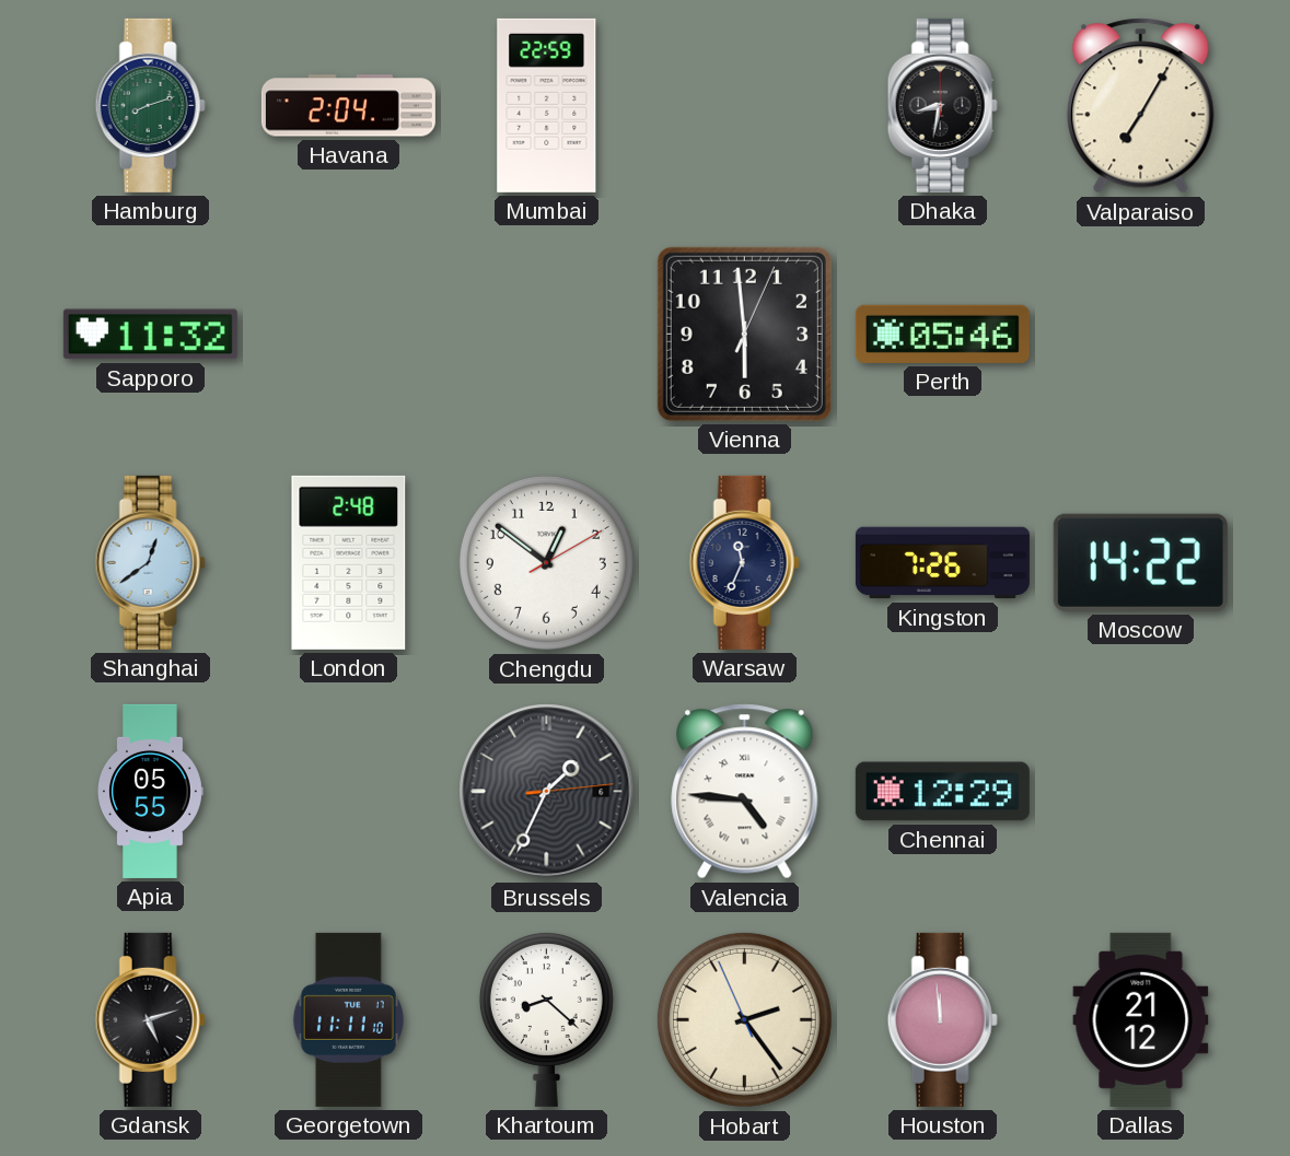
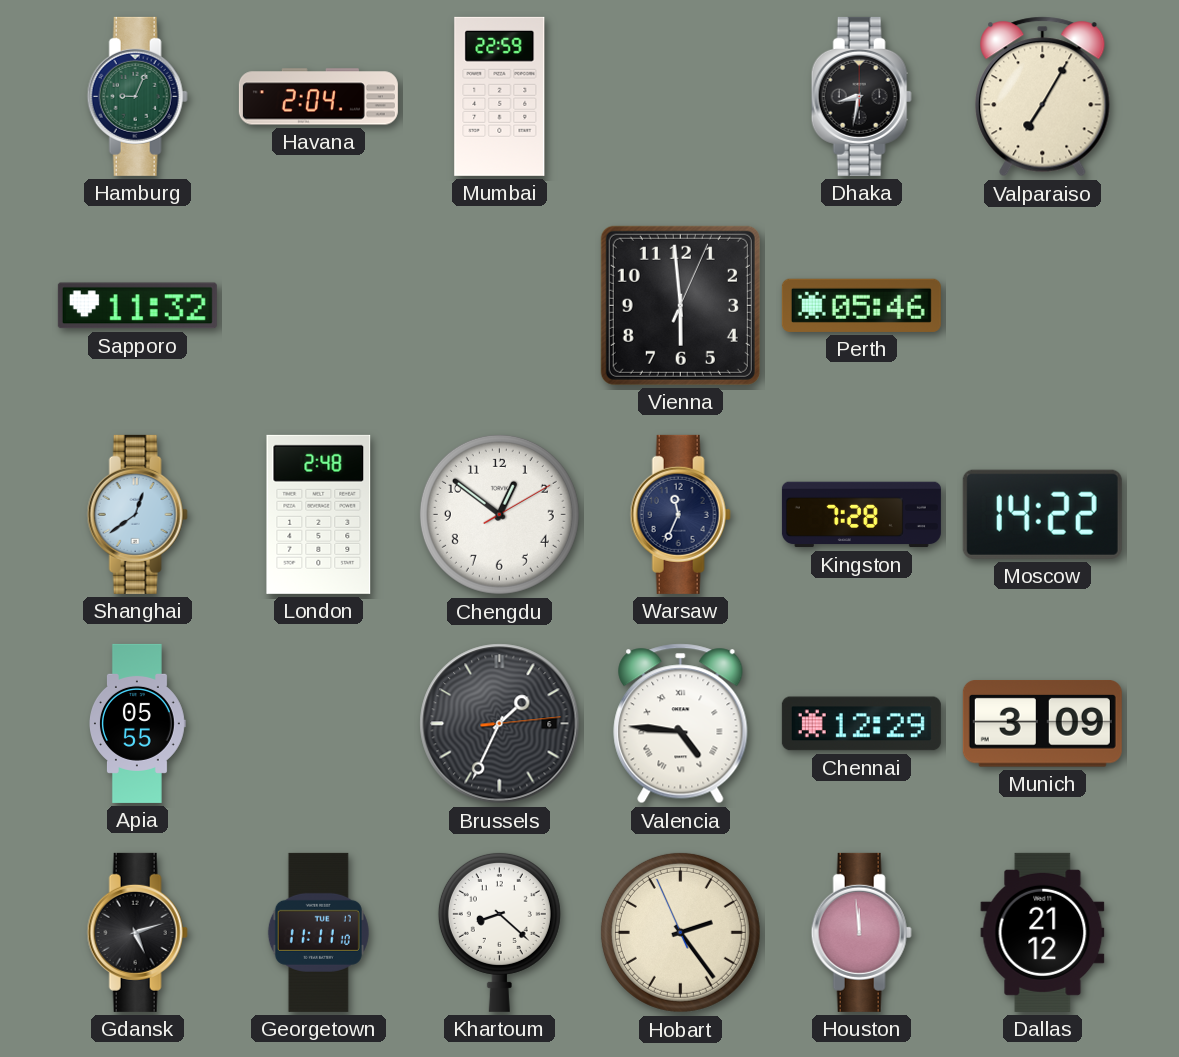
Hamburg: 8:12 -> 9:04
Kingston: 7:26 -> 7:28
Munich: none -> 3:09
